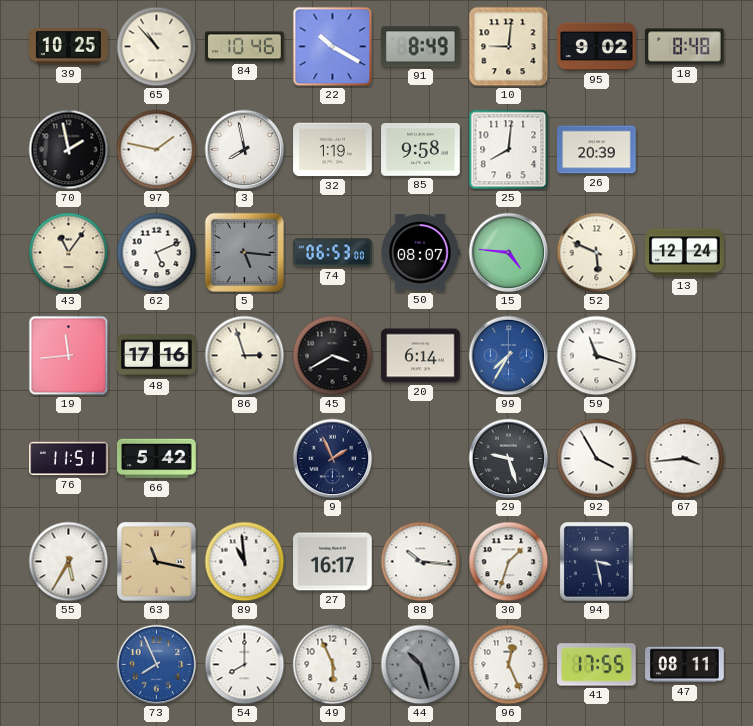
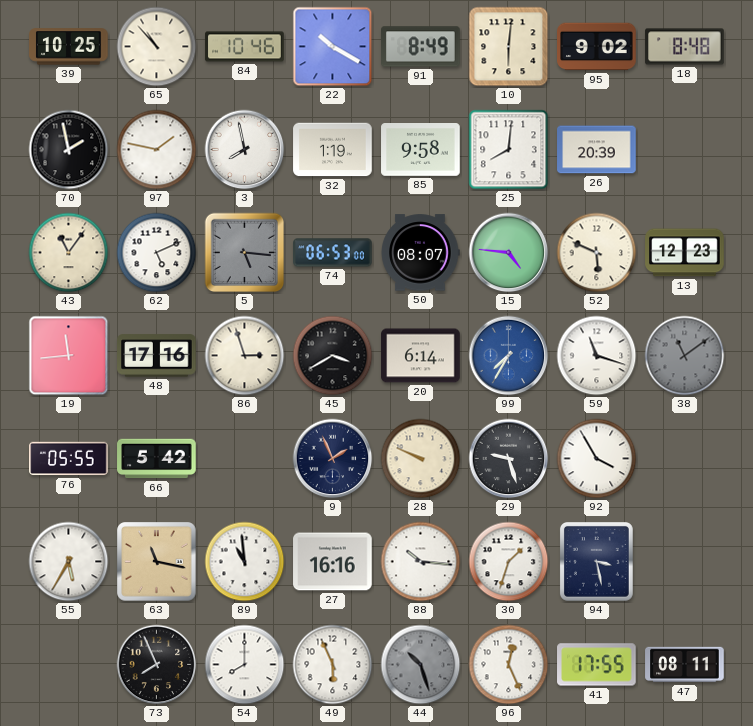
10: 9:01 -> 6:01
13: 12:24 -> 12:23
38: none -> 11:09
76: 11:51 -> 05:55
28: none -> 9:49
67: 3:44 -> none
27: 16:17 -> 16:16
73 dial: blue -> black
